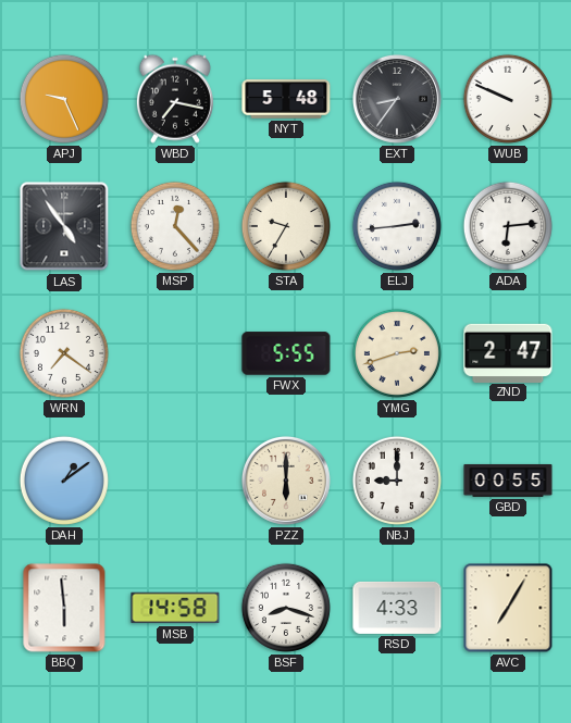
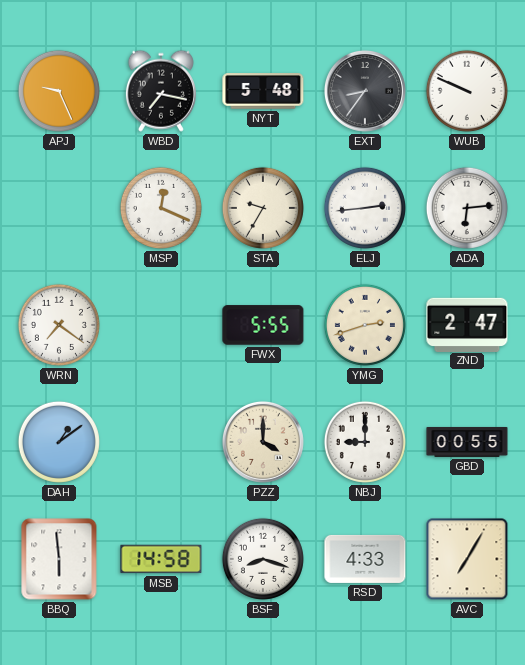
LAS: 4:54 -> none
MSP: 12:23 -> 12:19
PZZ: 6:00 -> 4:00
